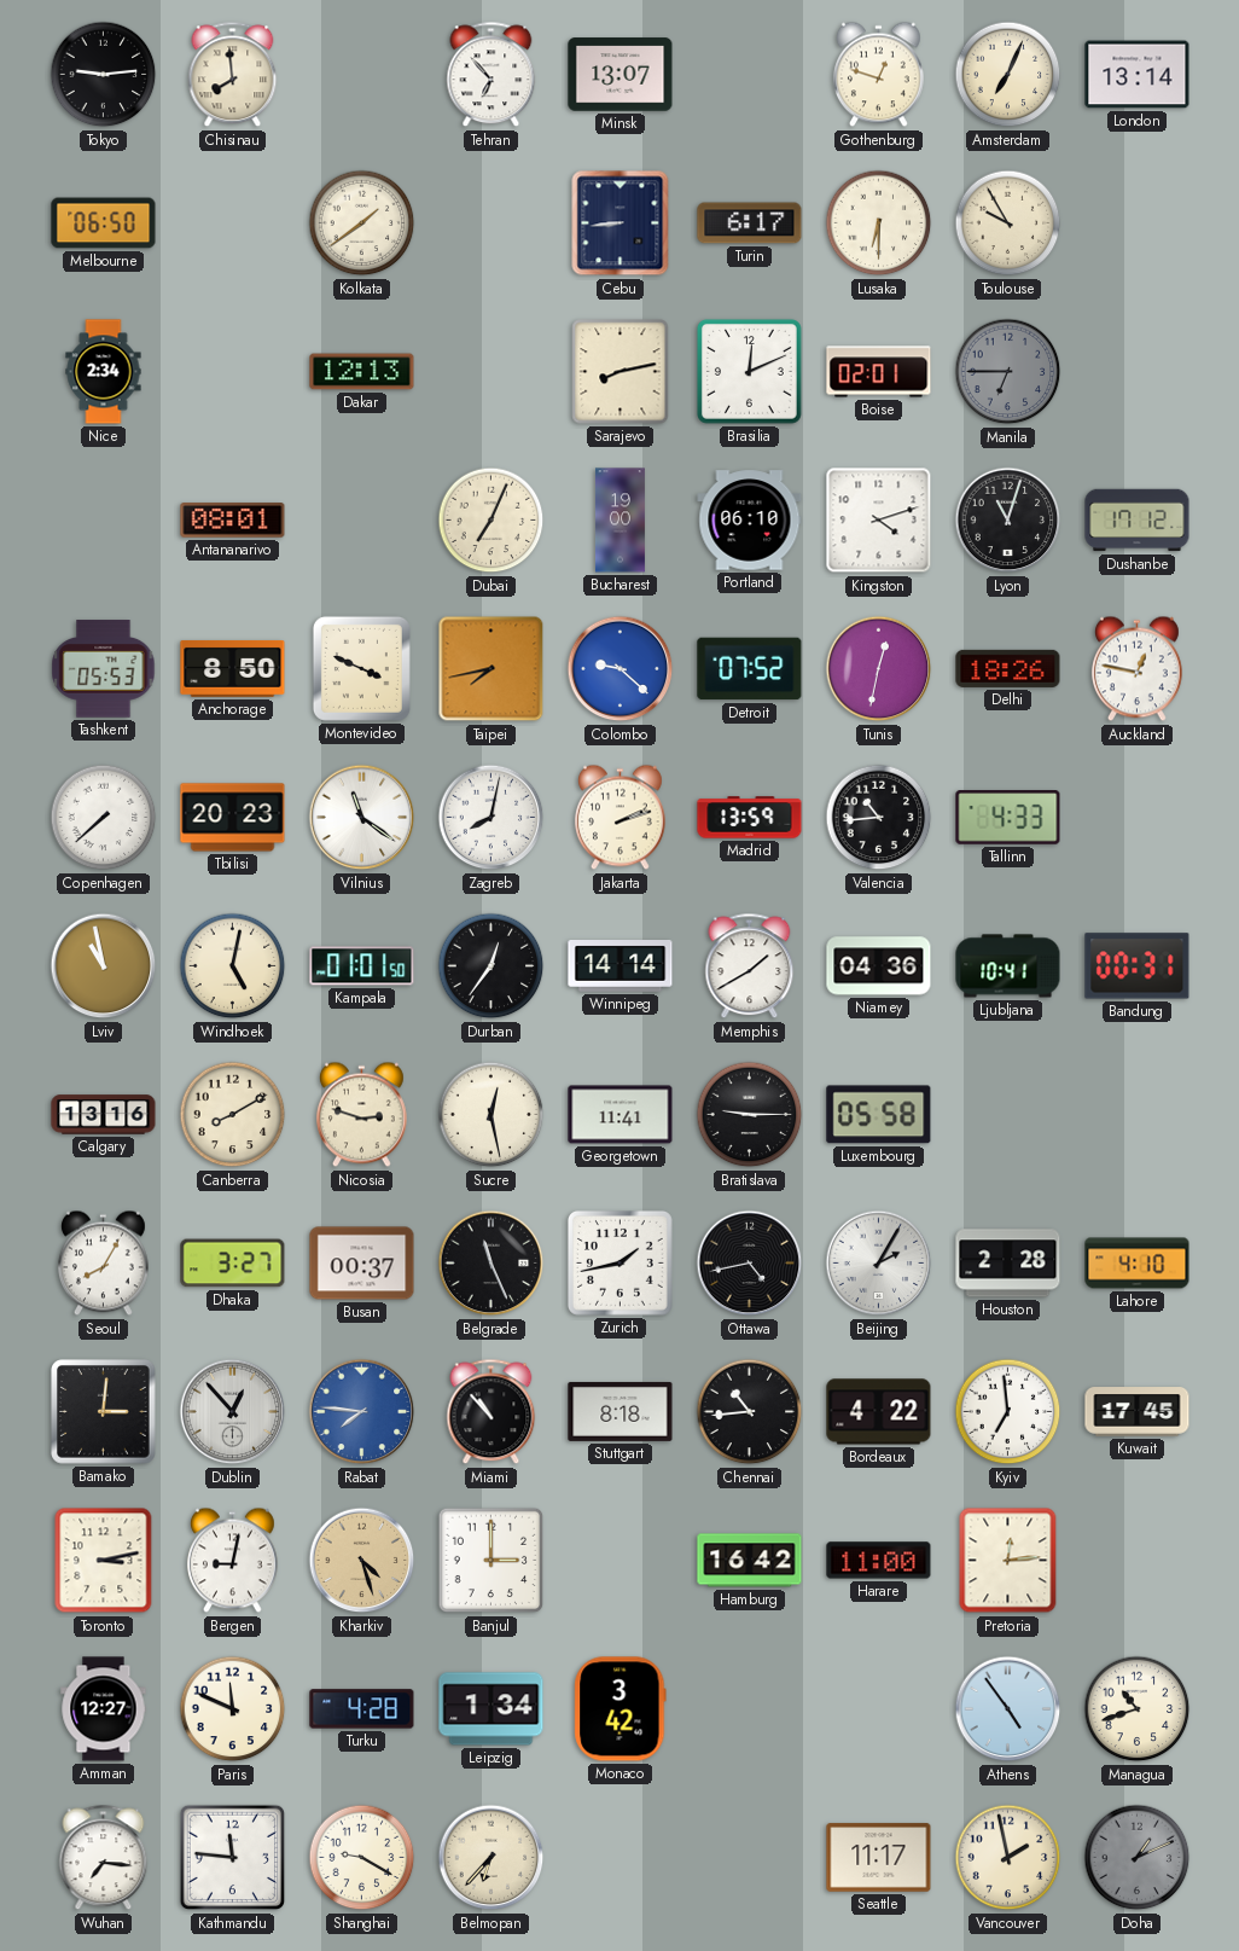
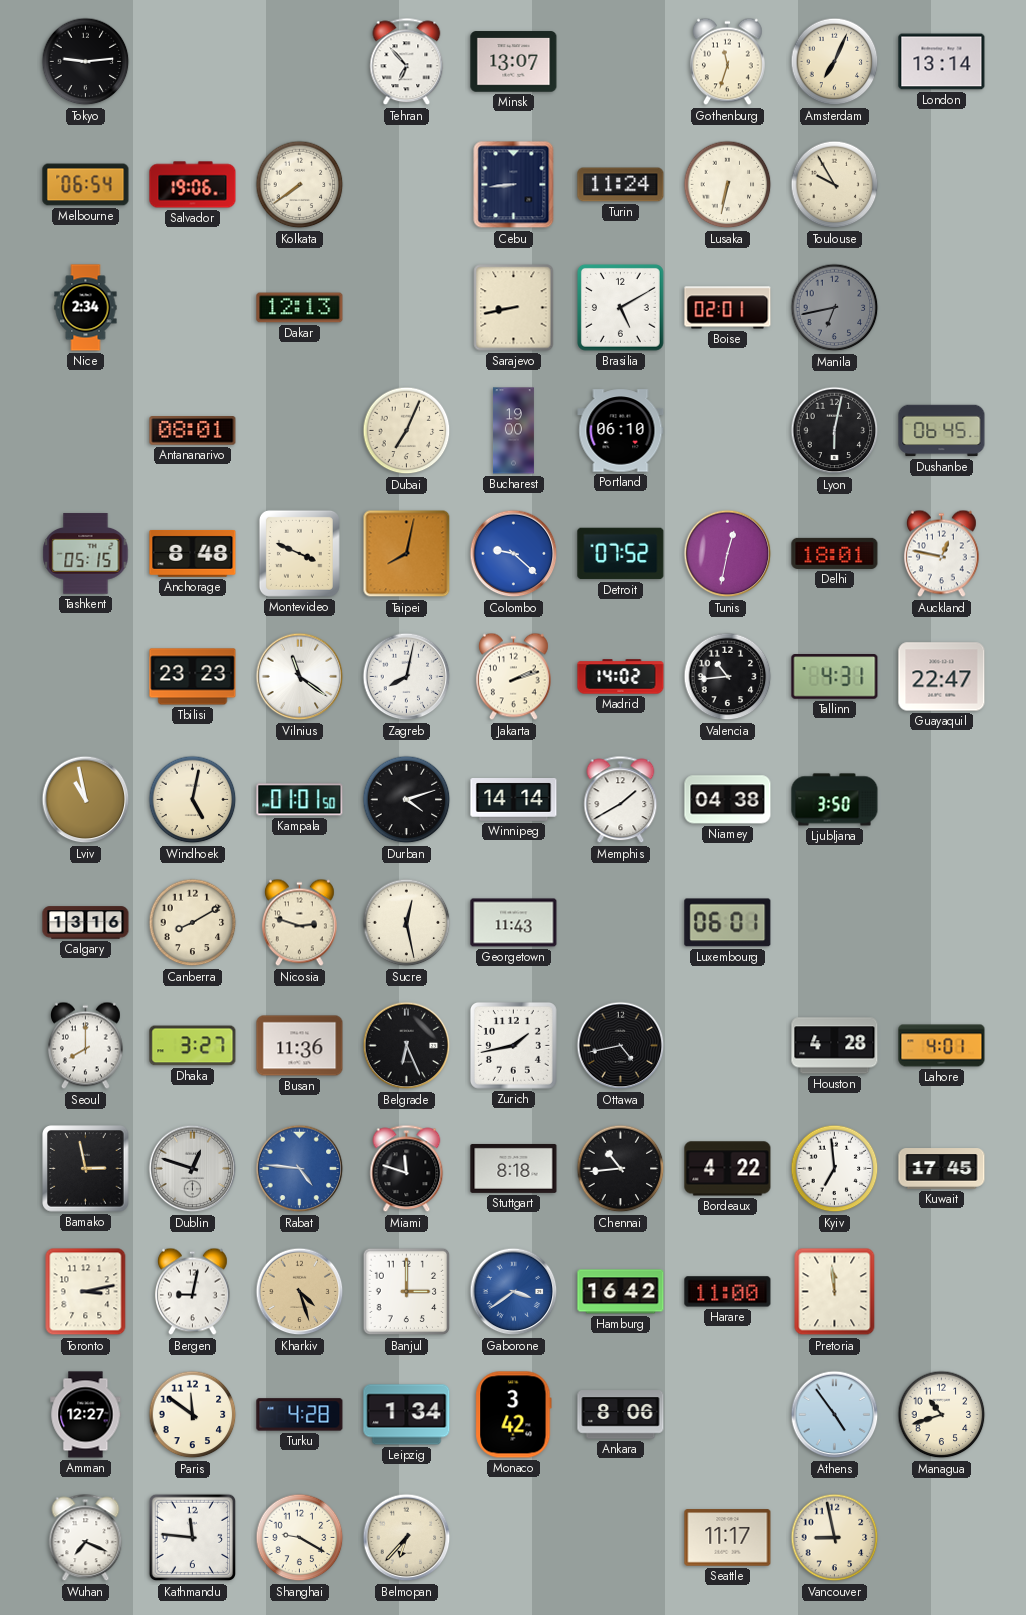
Chisinau: 7:59 -> none
Gothenburg: 12:48 -> 11:33
Melbourne: 06:50 -> 06:54
Salvador: none -> 19:06
Kolkata: 1:39 -> 7:39
Turin: 6:17 -> 11:24
Lusaka: 6:30 -> 6:32
Sarajevo: 8:13 -> 8:43
Brasilia: 12:11 -> 5:10
Manila: 6:45 -> 6:43
Kingston: 4:12 -> none
Lyon: 11:03 -> 6:02
Dushanbe: 17:12 -> 06:45
Tashkent: 05:53 -> 05:15
Anchorage: 8:50 -> 8:48
Taipei: 7:43 -> 8:02
Delhi: 18:26 -> 18:01
Copenhagen: 7:38 -> none
Tbilisi: 20:23 -> 23:23
Madrid: 13:59 -> 14:02
Tallinn: 4:33 -> 4:31
Guayaquil: none -> 22:47
Durban: 12:36 -> 4:12
Niamey: 04:36 -> 04:38
Ljubljana: 10:41 -> 3:50
Bandung: 00:31 -> none
Georgetown: 11:41 -> 11:43
Bratislava: 9:15 -> none
Luxembourg: 05:58 -> 06:01
Seoul: 8:05 -> 8:00
Busan: 00:37 -> 11:36
Belgrade: 11:26 -> 6:26
Beijing: 2:05 -> none
Houston: 2:28 -> 4:28
Lahore: 4:10 -> 4:01
Bamako: 3:01 -> 2:58
Dublin: 12:53 -> 12:48
Rabat: 7:46 -> 4:46
Miami: 10:53 -> 11:48
Gaborone: none -> 3:39
Pretoria: 12:14 -> 11:59
Paris: 11:49 -> 11:51
Ankara: none -> 8:06
Wuhan: 7:16 -> 7:19
Vancouver: 1:58 -> 8:58
Doha: 1:11 -> none
